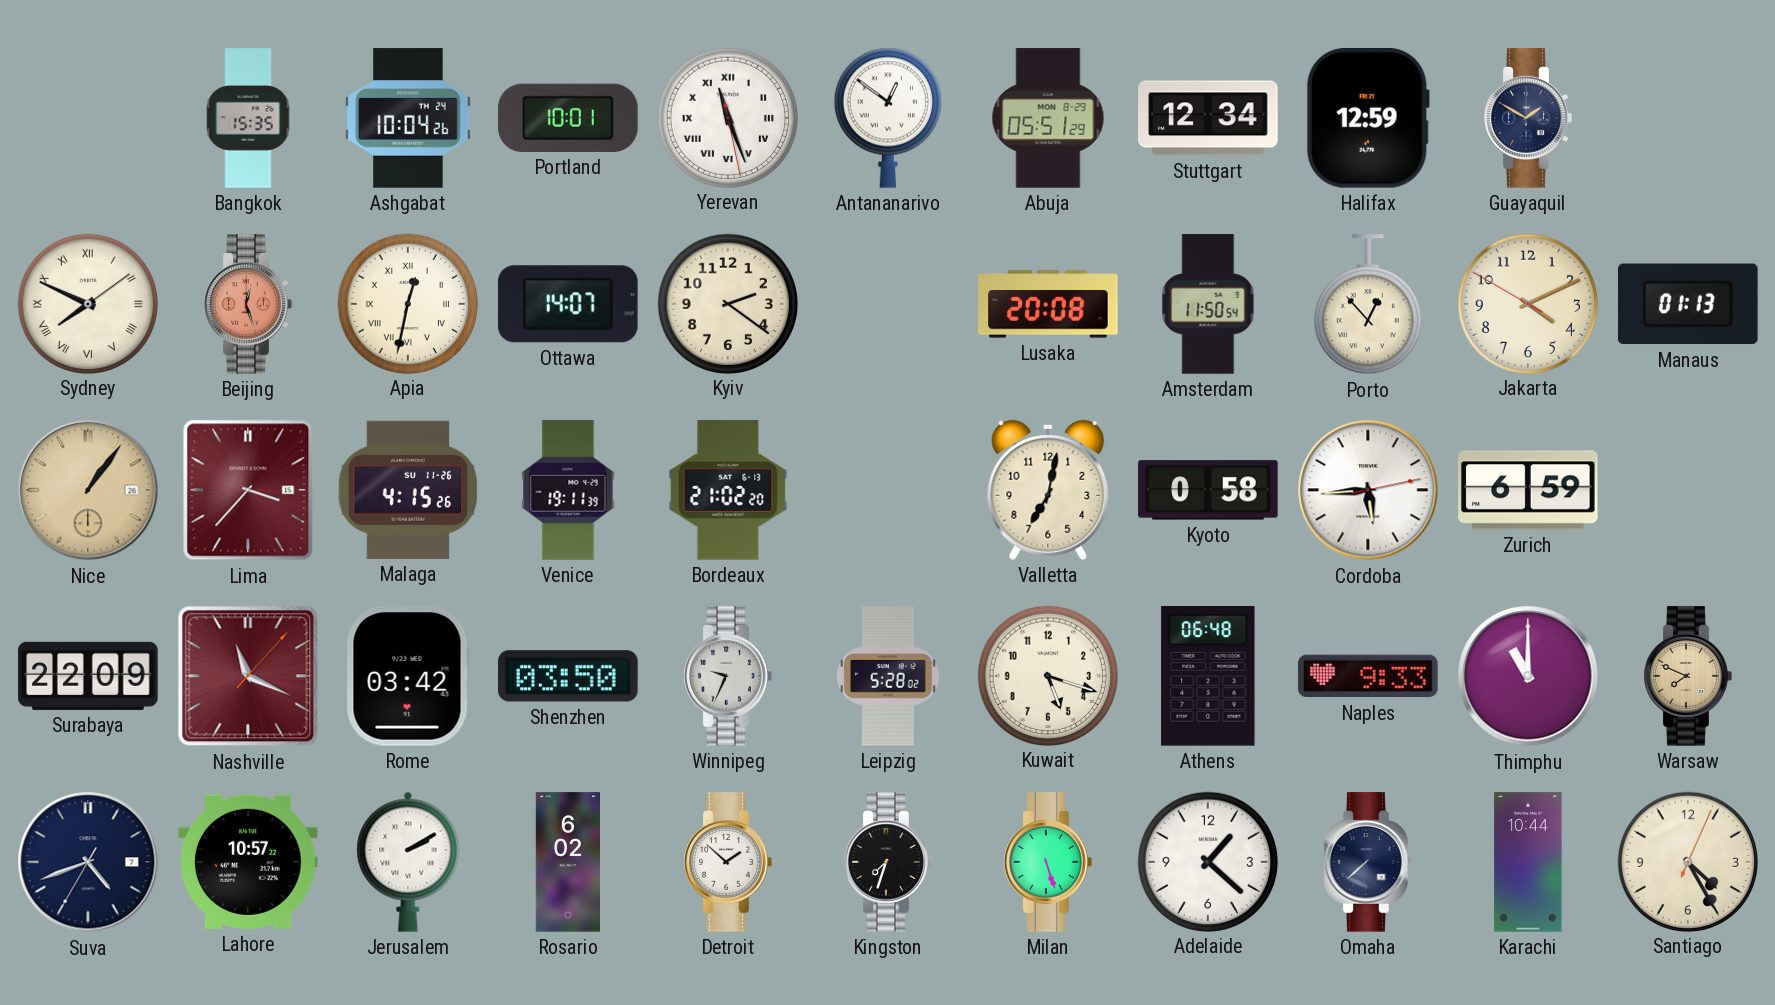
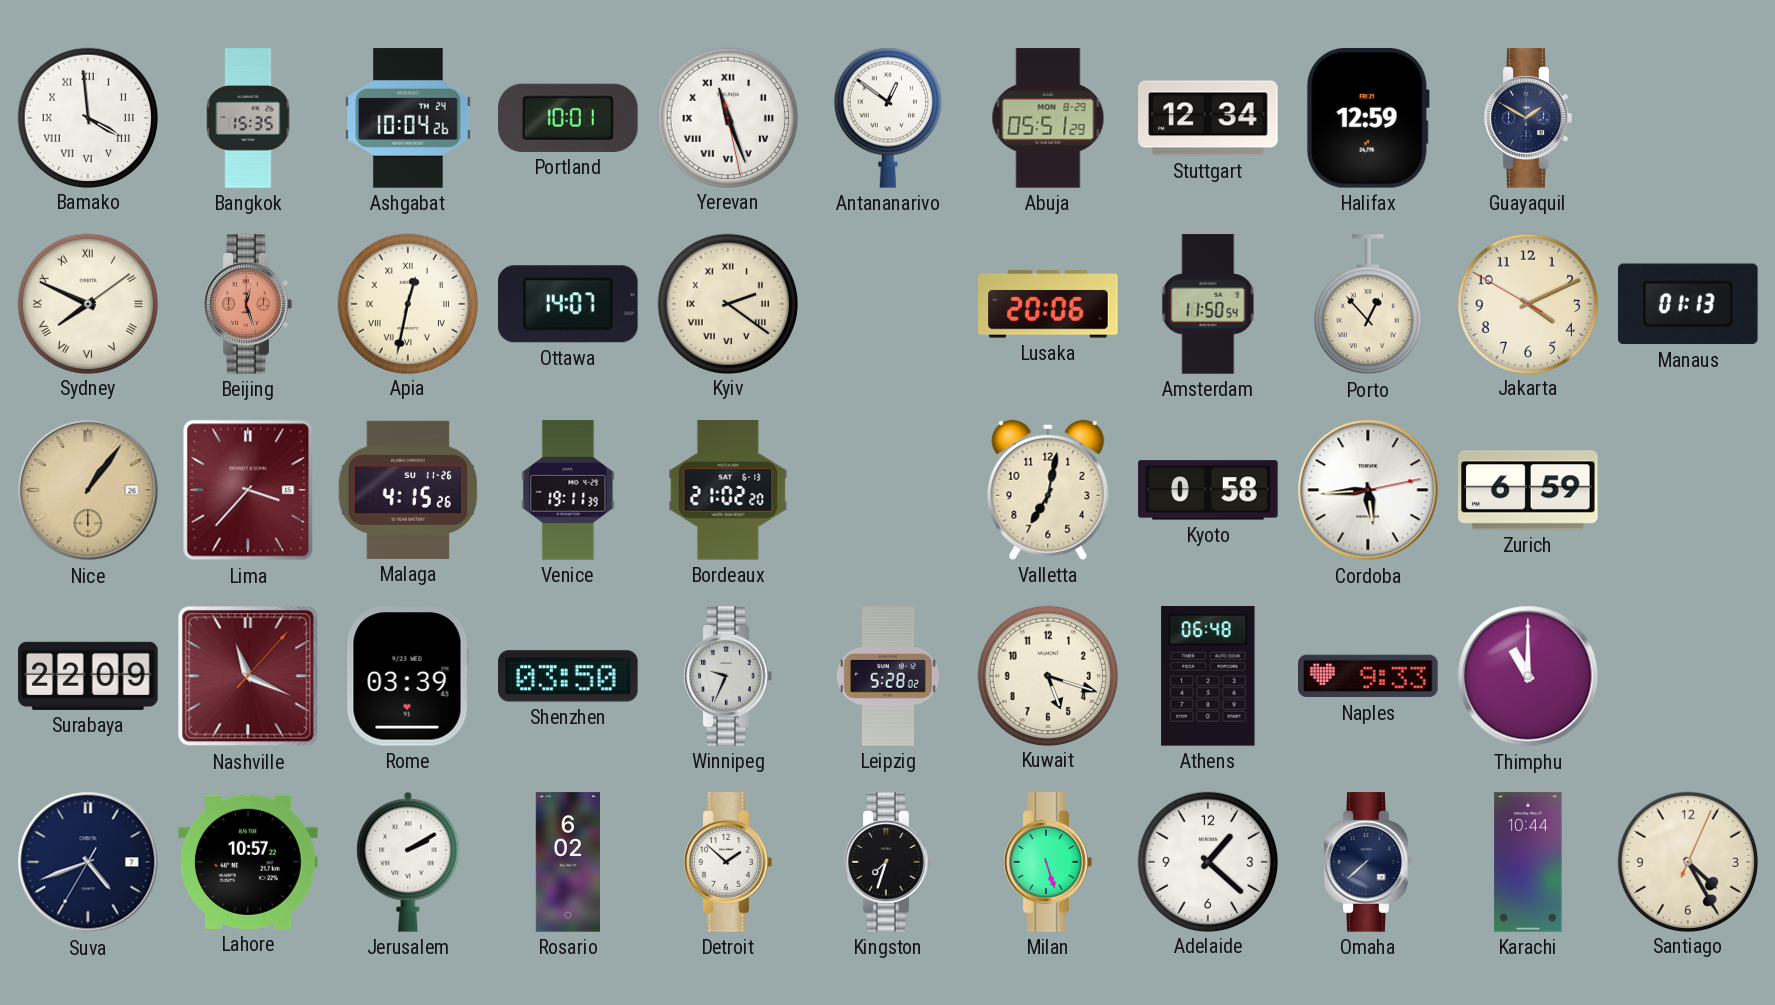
Bamako: none -> 3:59
Kyiv numerals: Arabic -> Roman
Lusaka: 20:08 -> 20:06
Rome: 03:42 -> 03:39
Warsaw: 7:49 -> none
